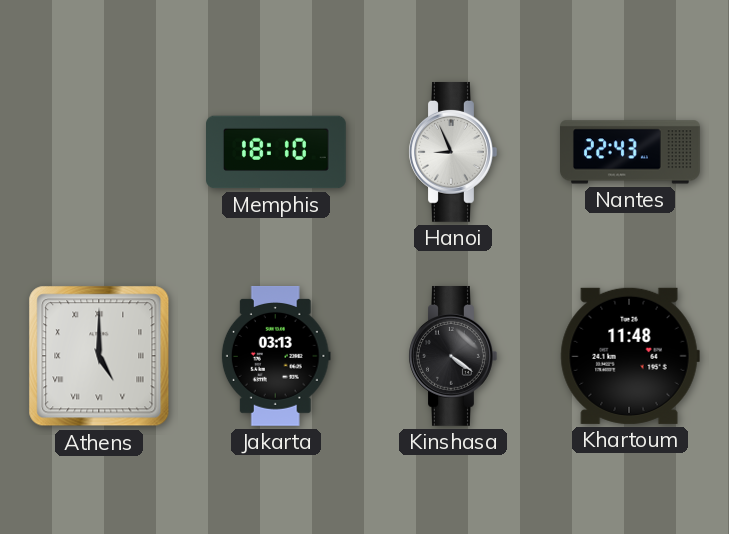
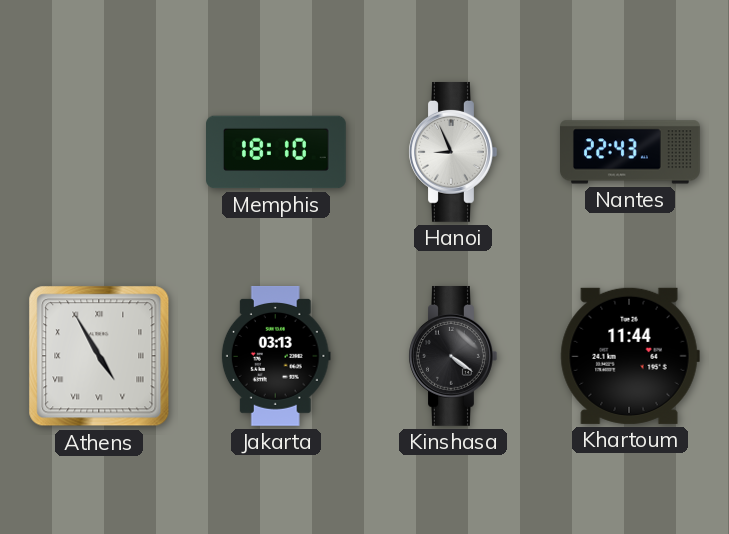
Athens: 5:00 -> 4:55
Khartoum: 11:48 -> 11:44
